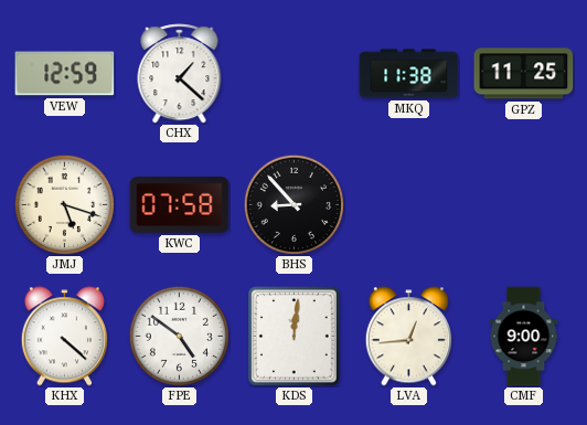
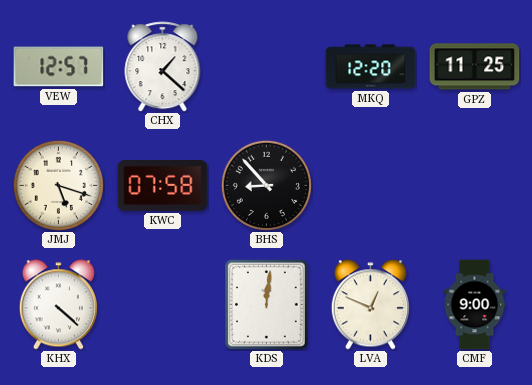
VEW: 12:59 -> 12:57
MKQ: 11:38 -> 12:20
FPE: 4:51 -> none
LVA: 12:44 -> 12:49
